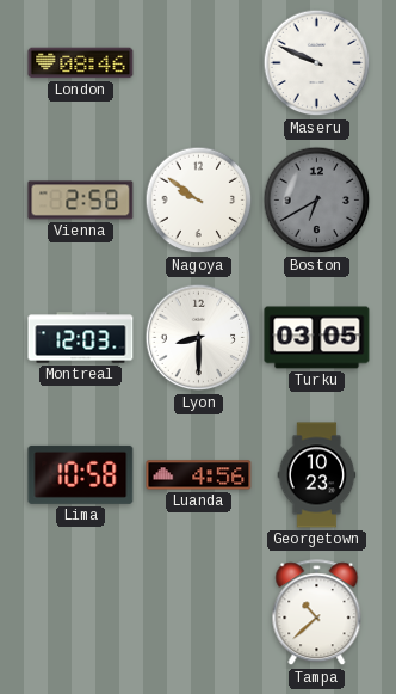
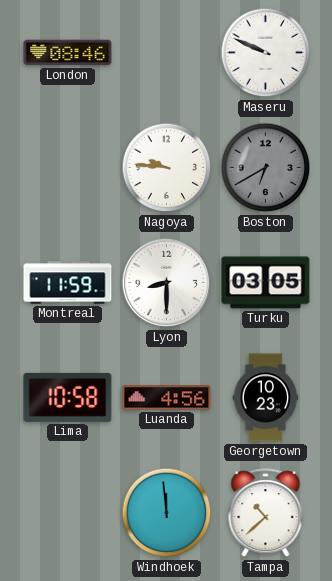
Vienna: 2:58 -> none
Nagoya: 9:51 -> 9:46
Montreal: 12:03 -> 11:59
Windhoek: none -> 11:59
